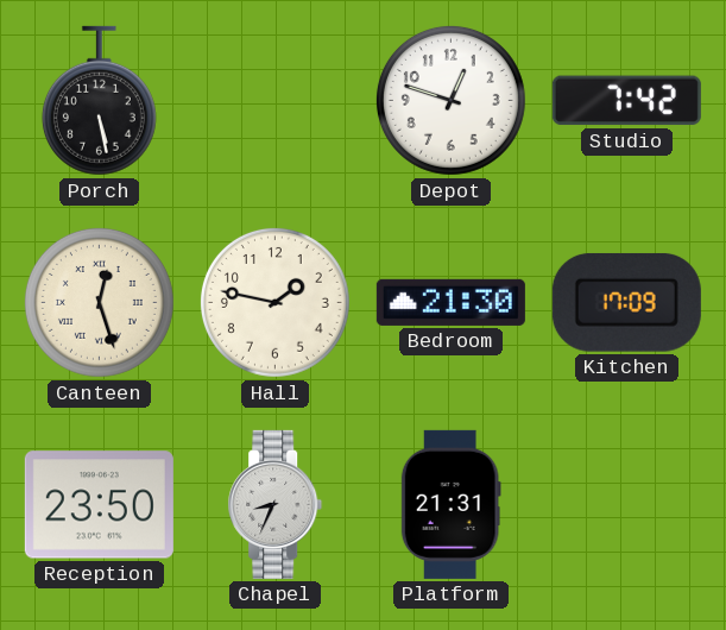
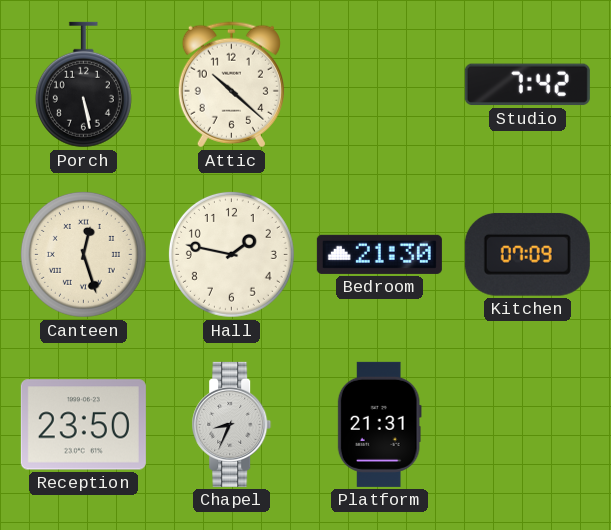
Attic: none -> 10:22
Depot: 12:48 -> none
Kitchen: 17:09 -> 07:09
